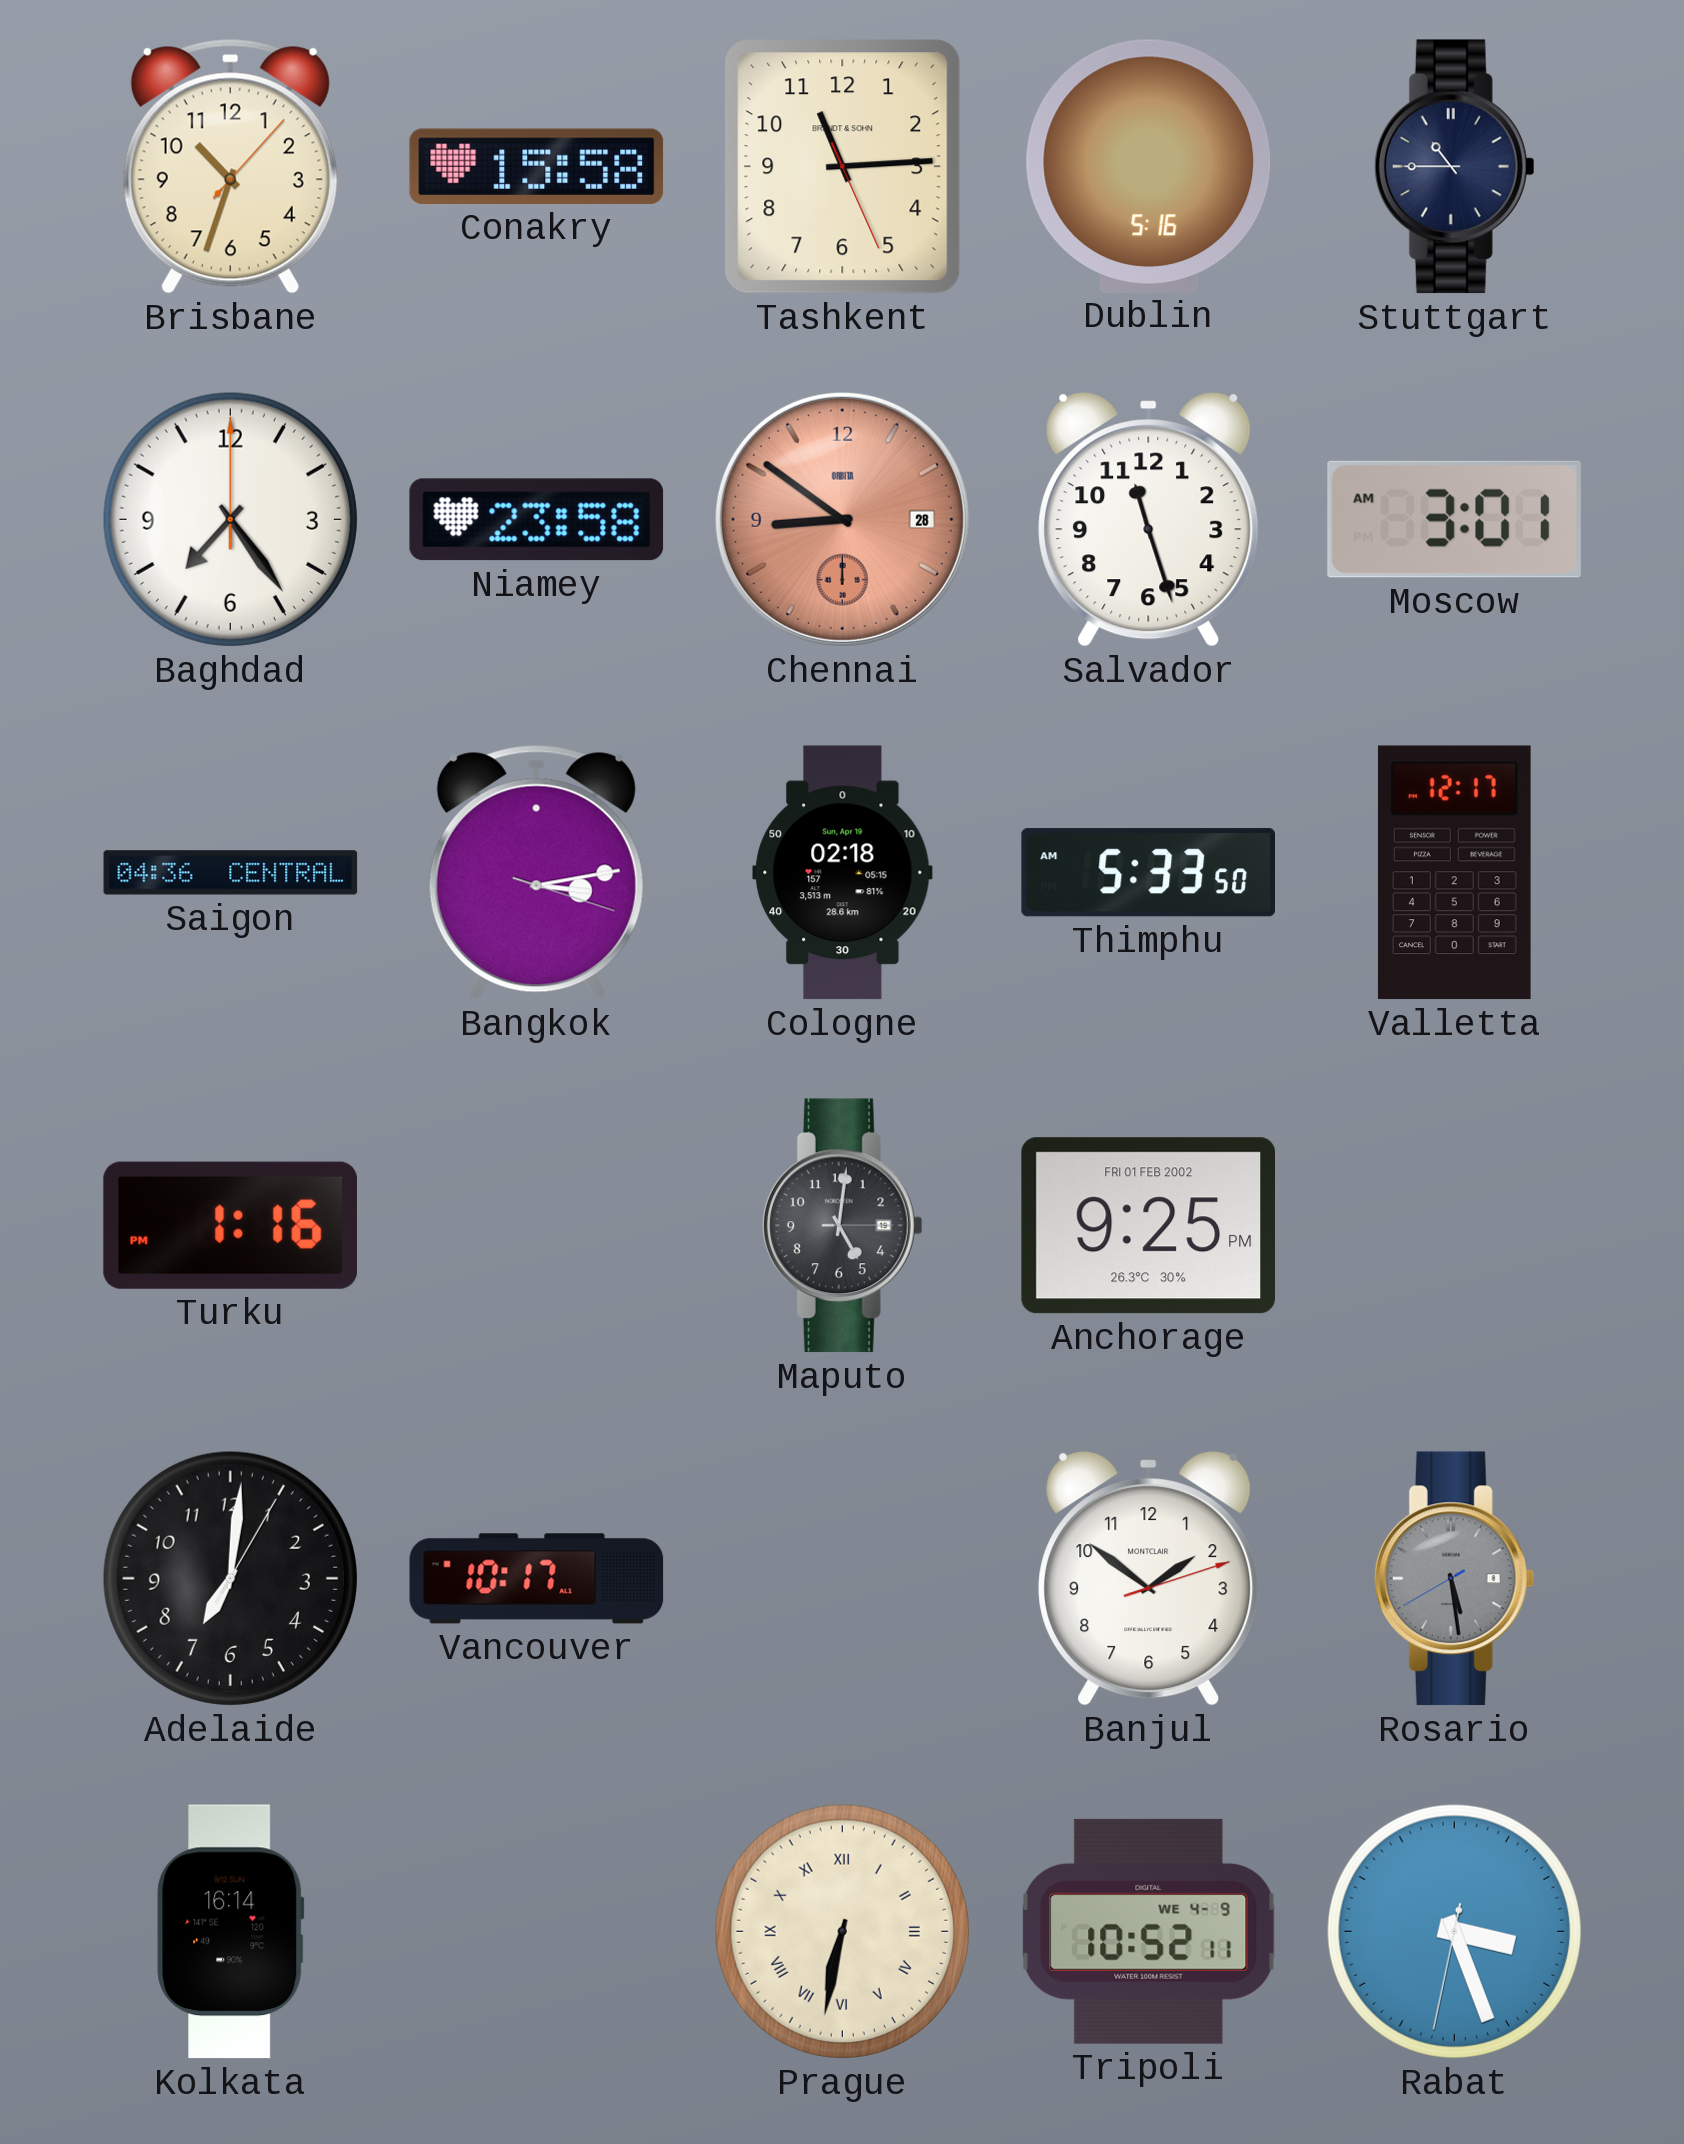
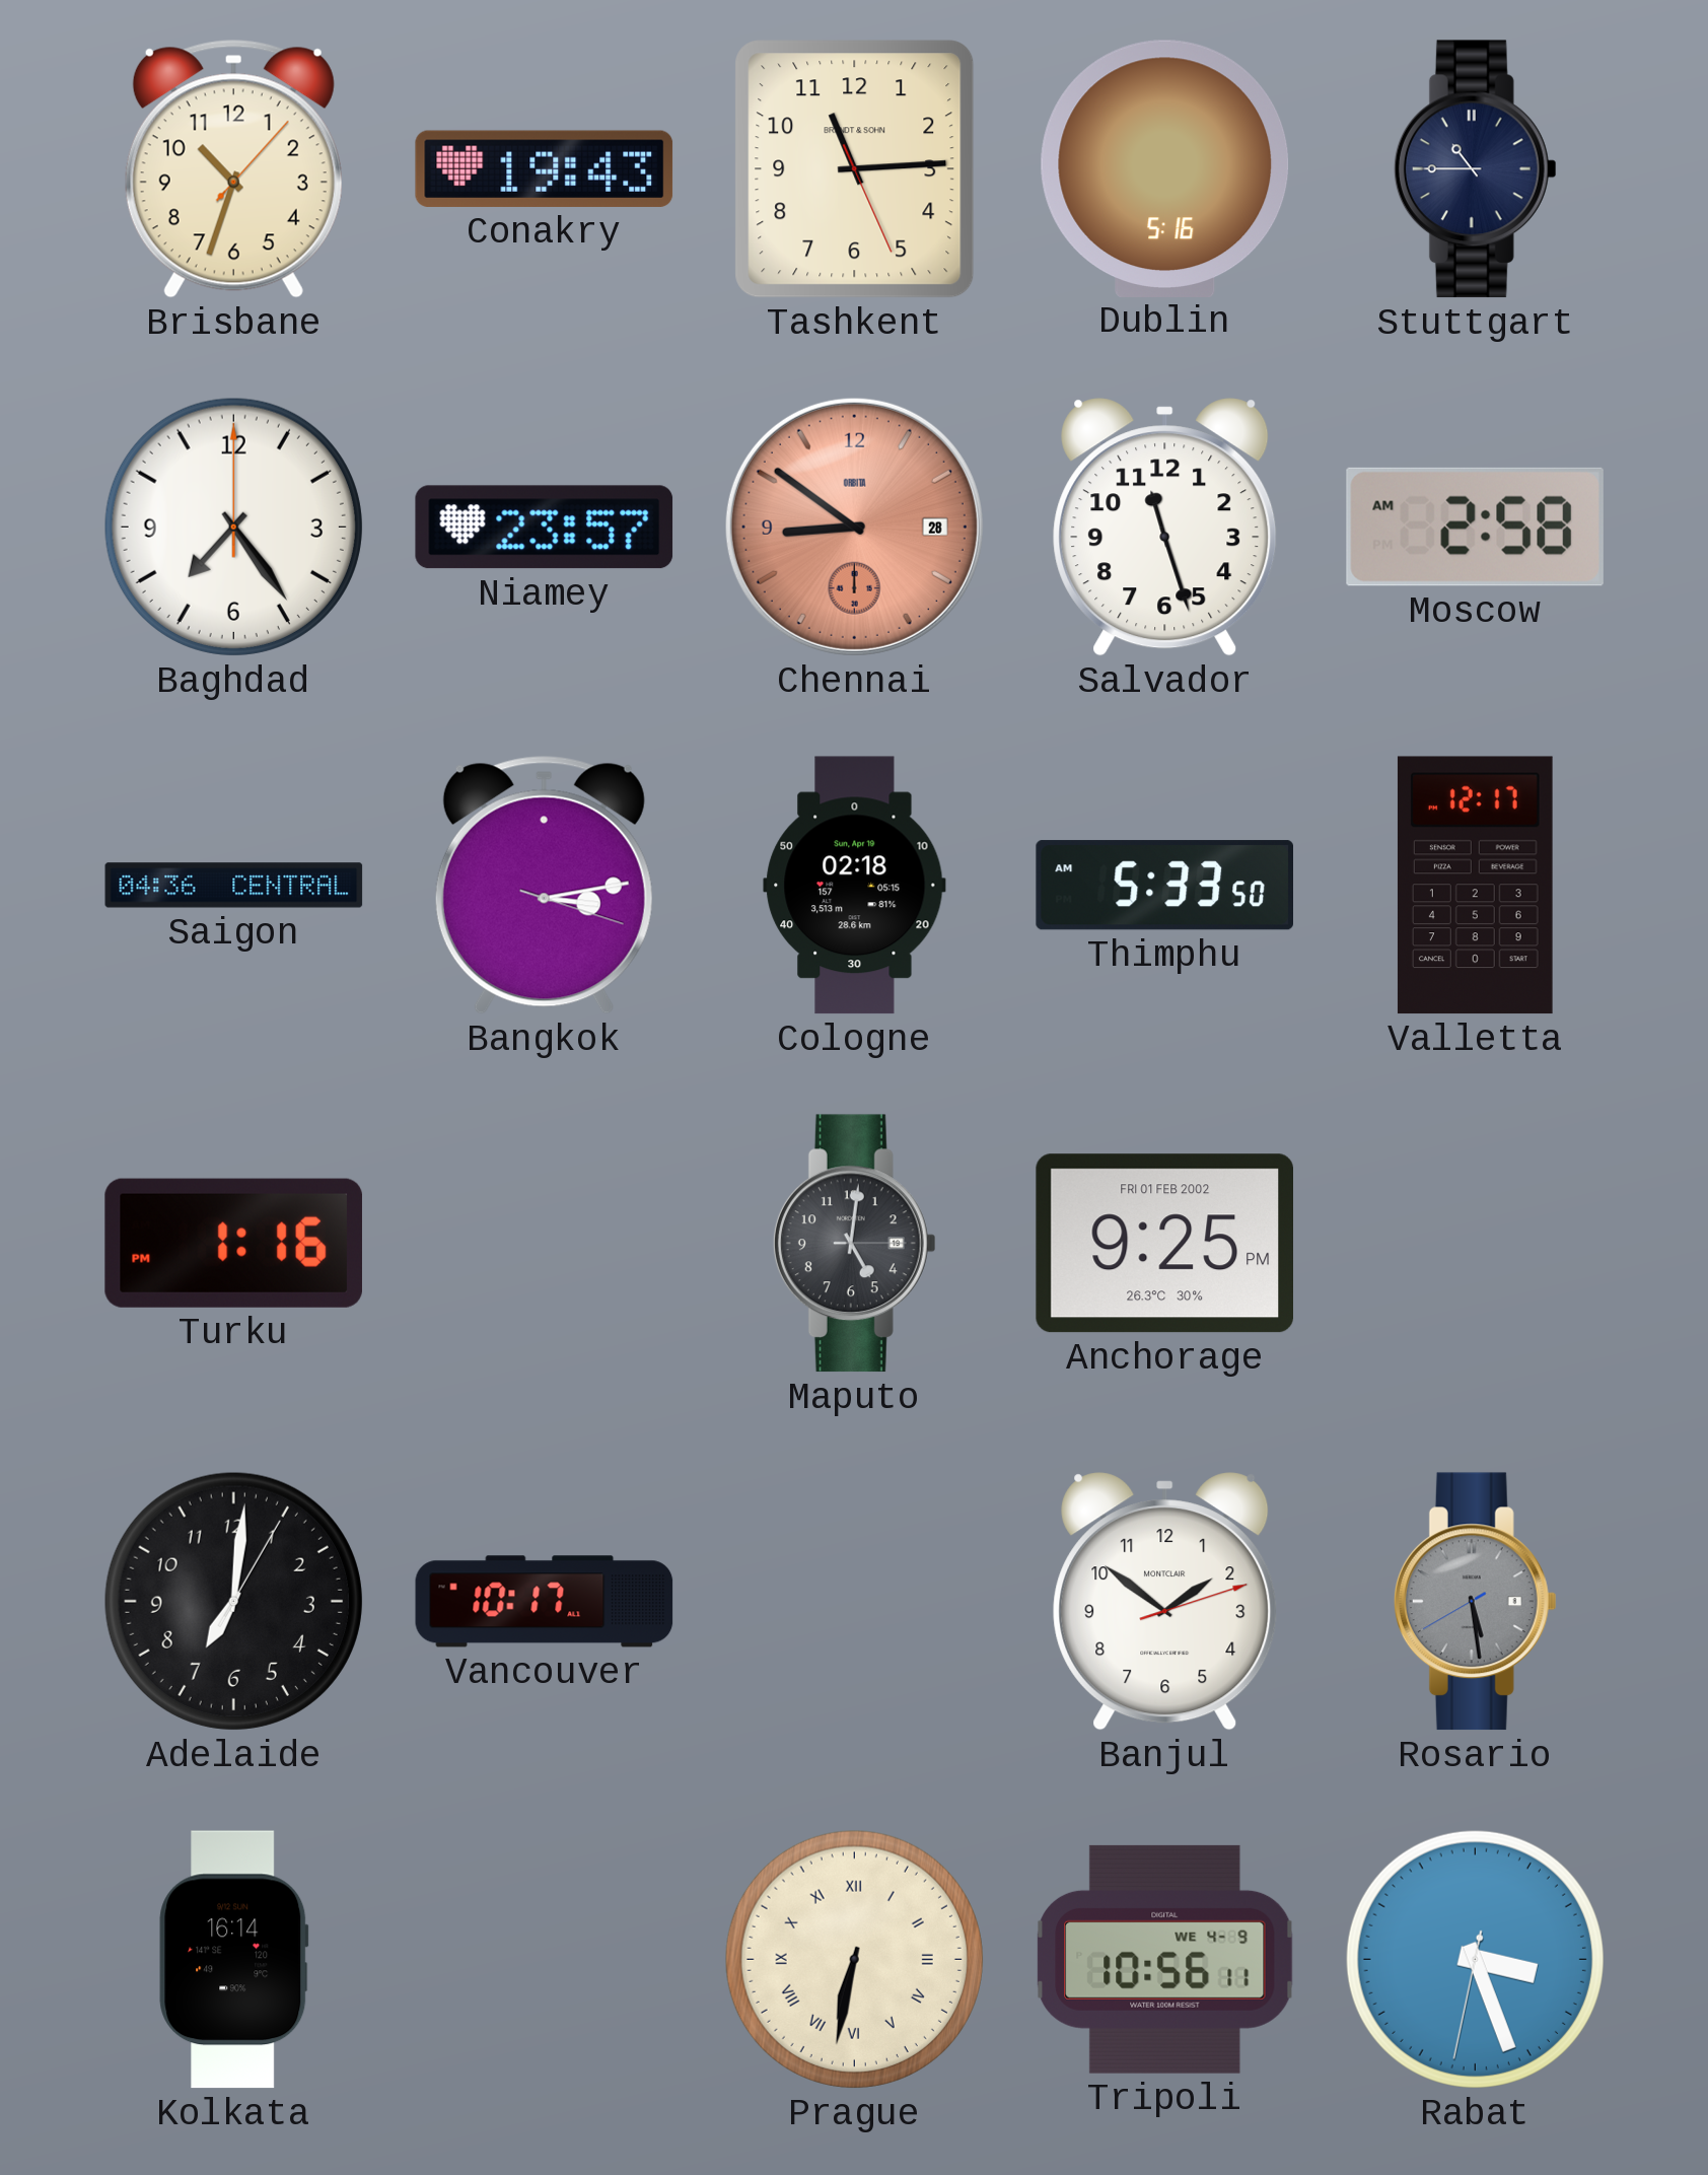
Conakry: 15:58 -> 19:43
Niamey: 23:58 -> 23:57
Moscow: 3:01 -> 2:58
Tripoli: 10:52 -> 10:56
